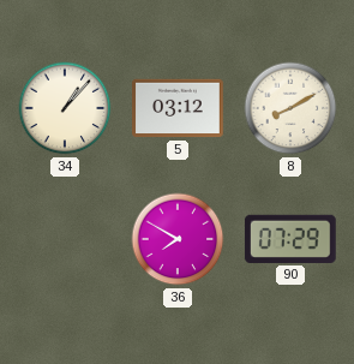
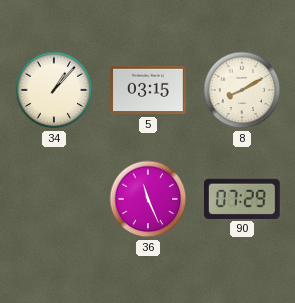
5: 03:12 -> 03:15
36: 7:50 -> 11:26
